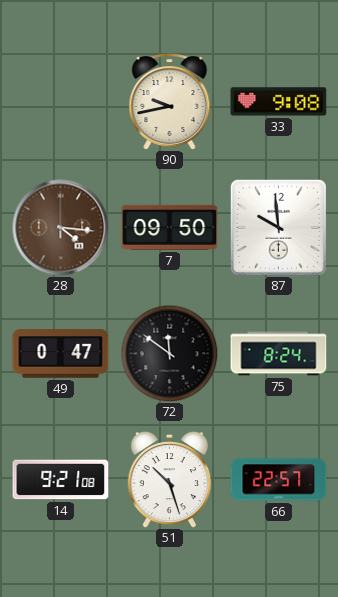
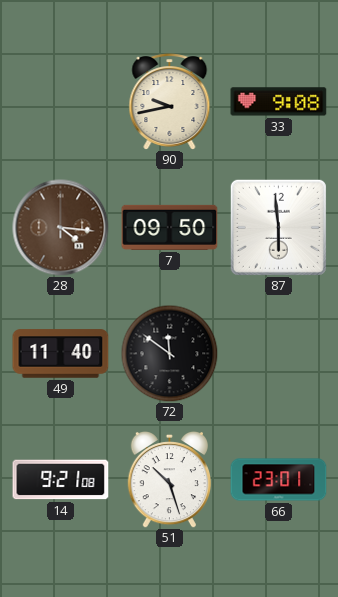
87: 9:59 -> 5:59
49: 0:47 -> 11:40
75: 8:24 -> none
66: 22:57 -> 23:01
